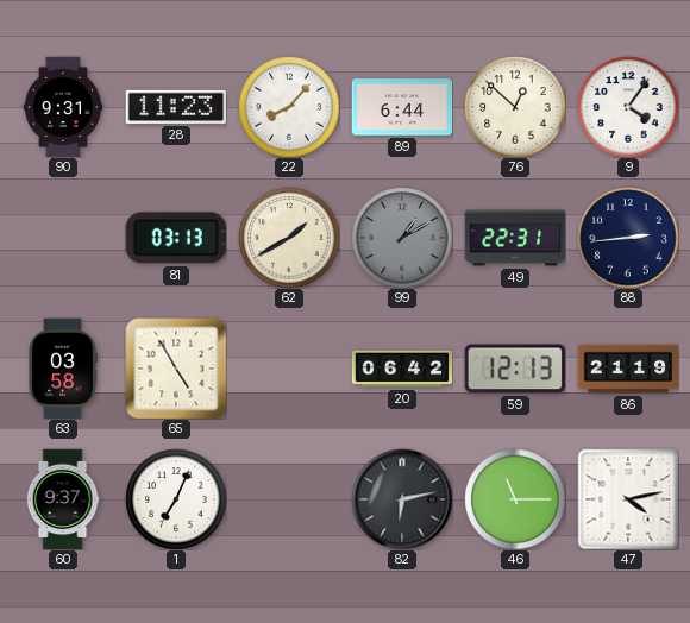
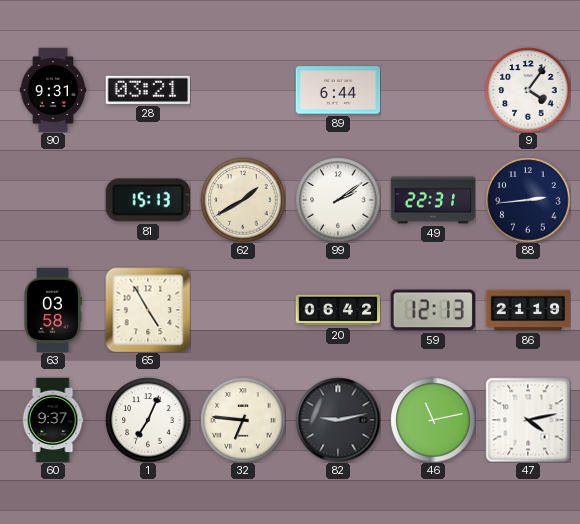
28: 11:23 -> 03:21
22: 8:07 -> none
76: 12:52 -> none
81: 03:13 -> 15:13
99: 1:10 -> 2:09
99 dial: grey -> white
32: none -> 6:46
82: 6:13 -> 9:13
46: 11:15 -> 11:13
